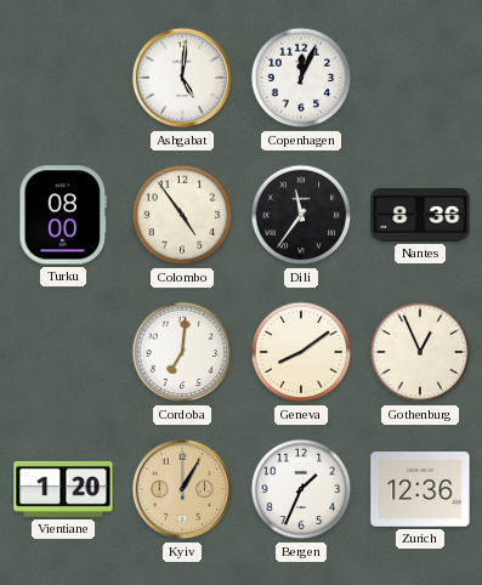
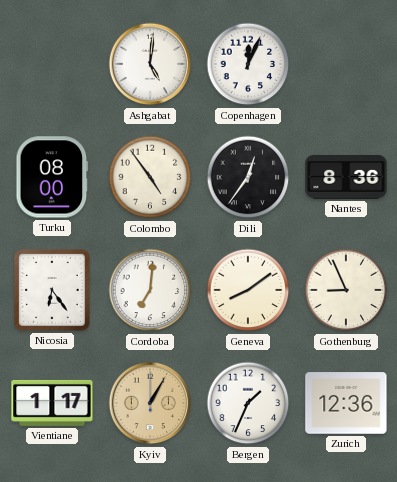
Dili: 11:36 -> 12:36
Nicosia: none -> 6:24
Gothenburg: 12:56 -> 8:56
Vientiane: 1:20 -> 1:17
